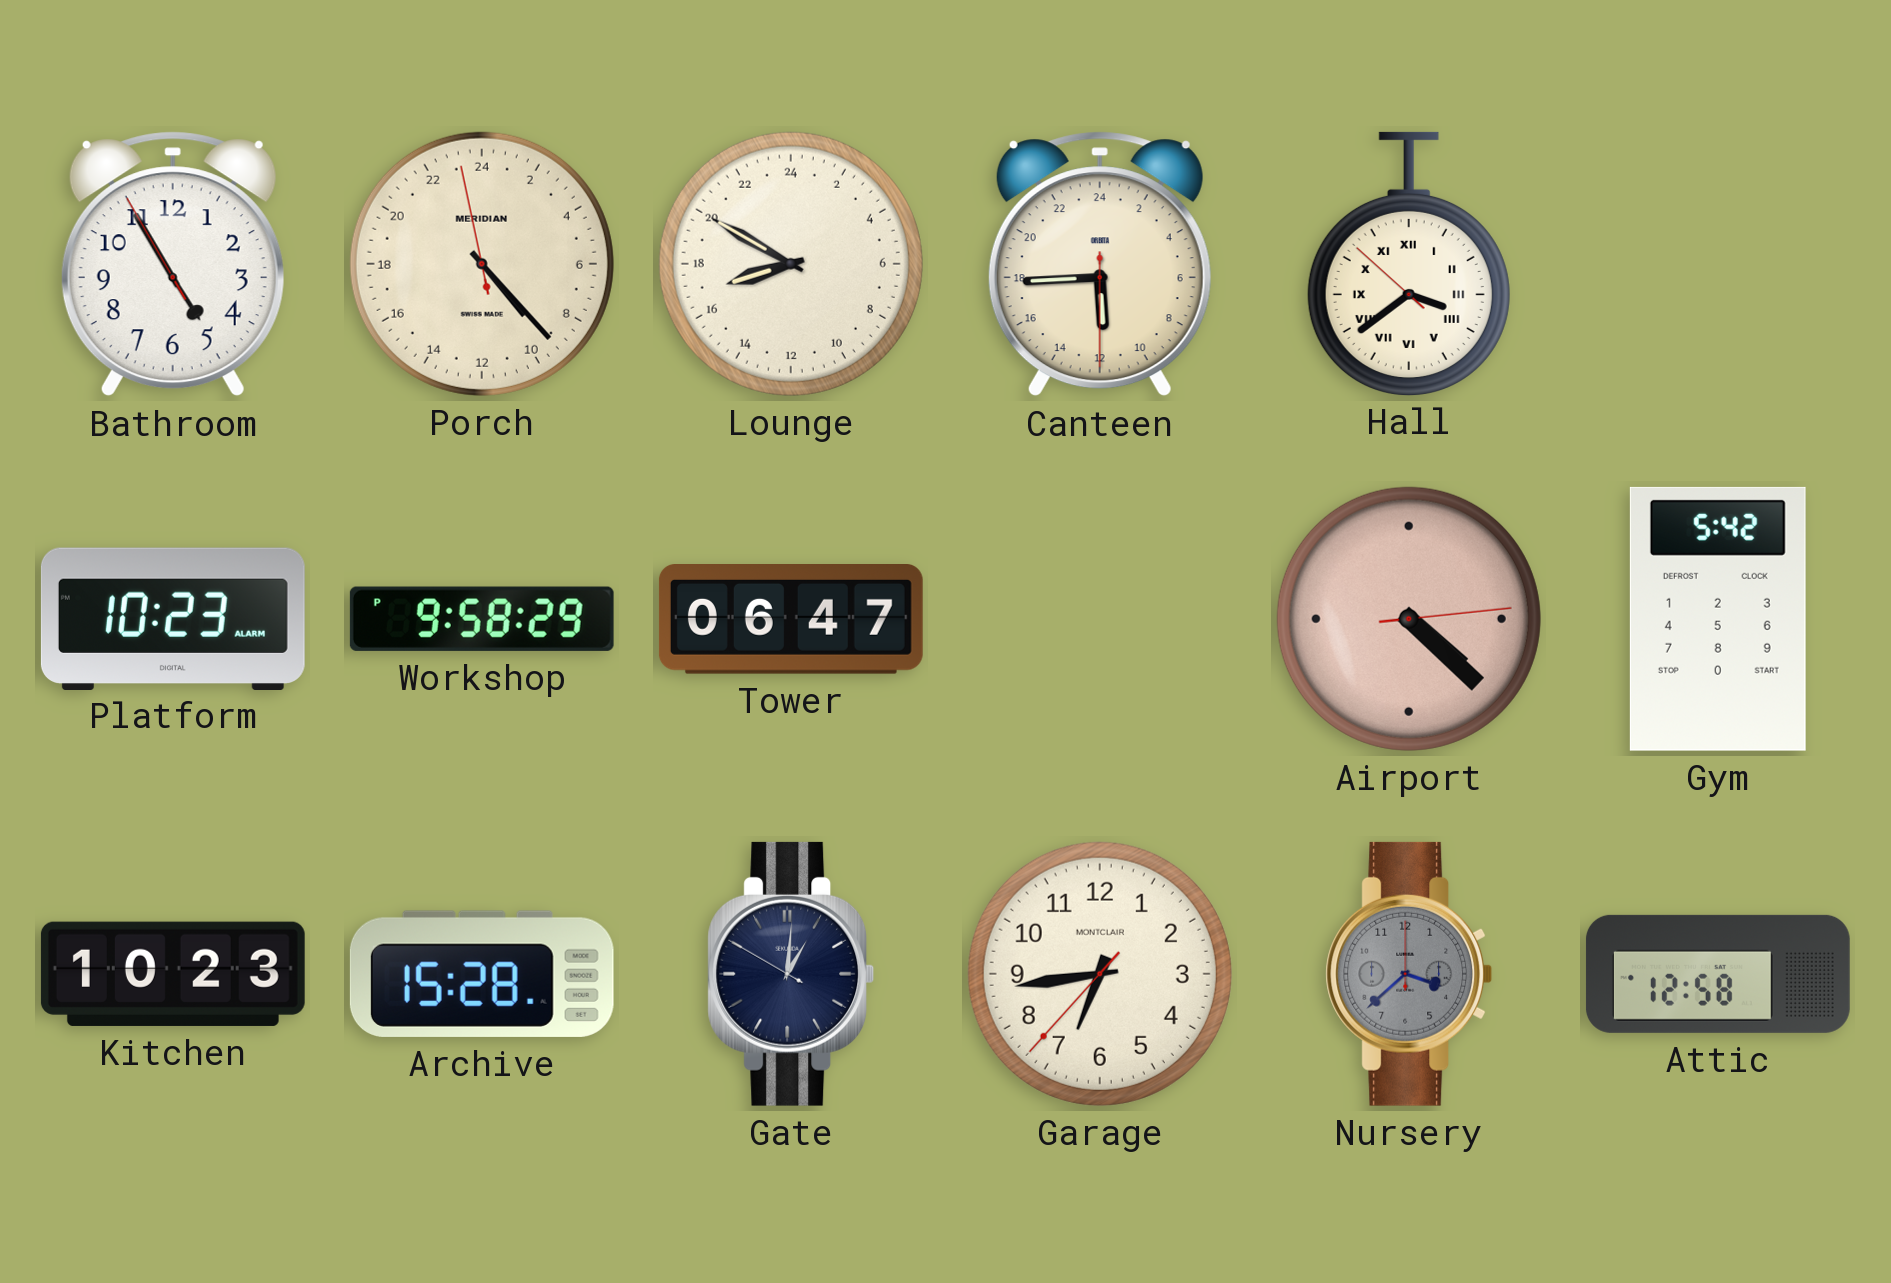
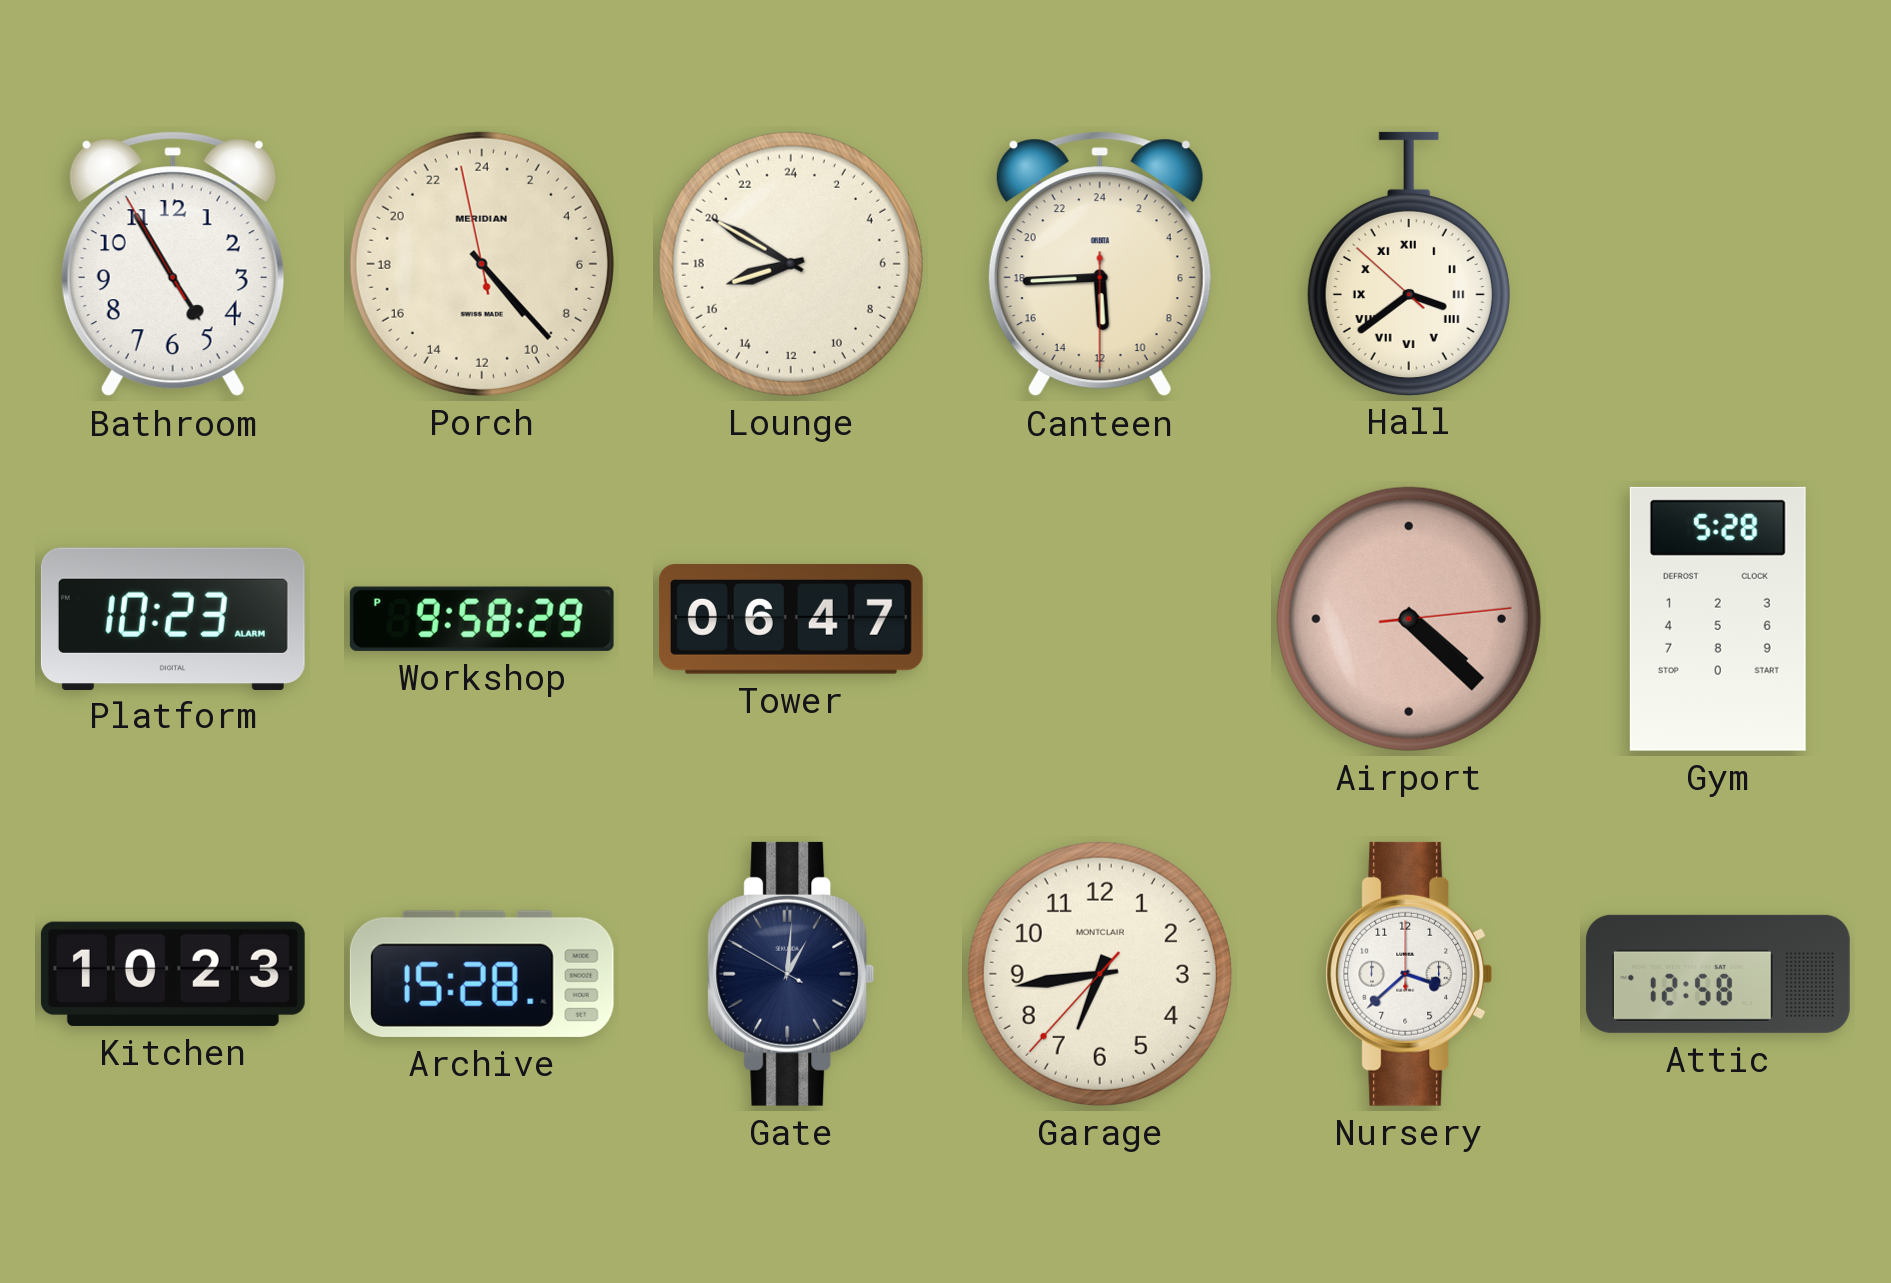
Gym: 5:42 -> 5:28
Nursery dial: grey -> white
